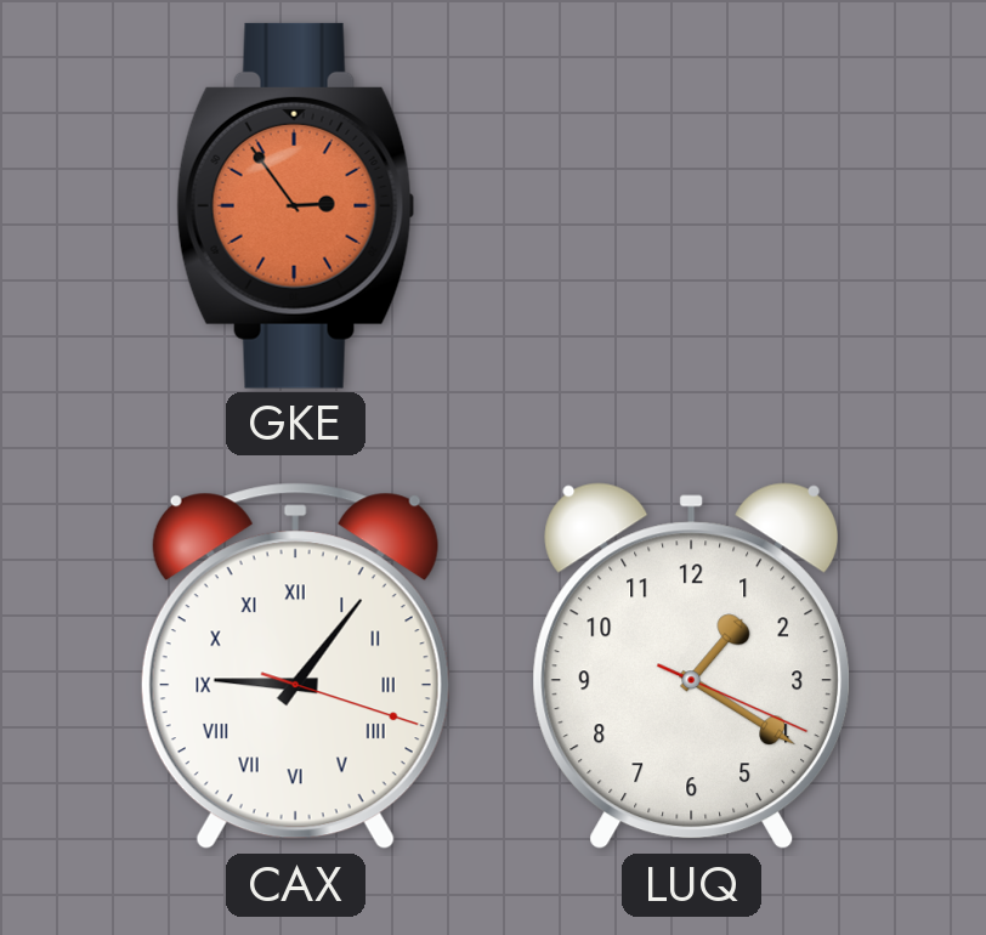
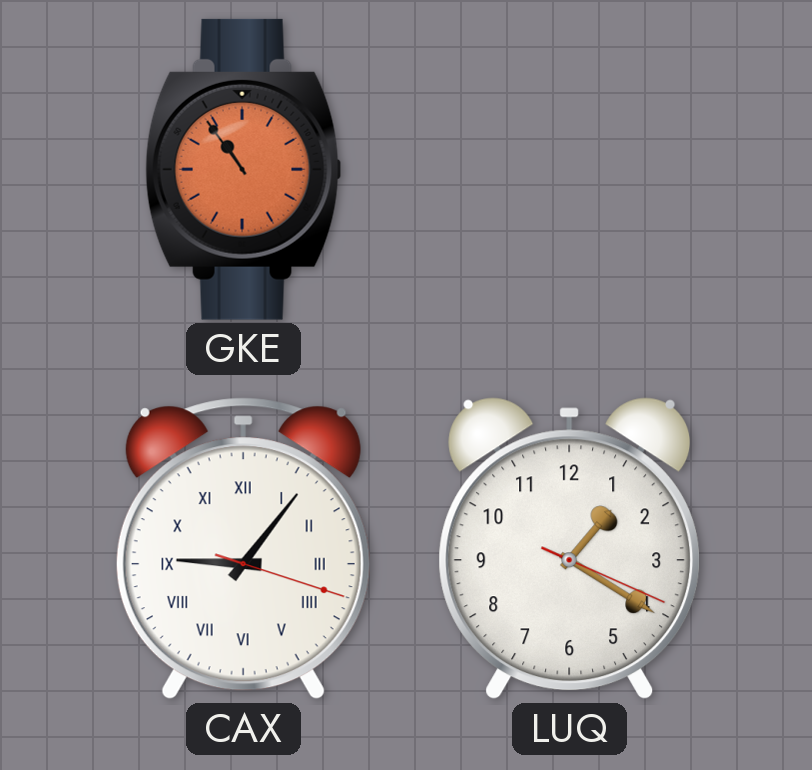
GKE: 2:54 -> 10:54
